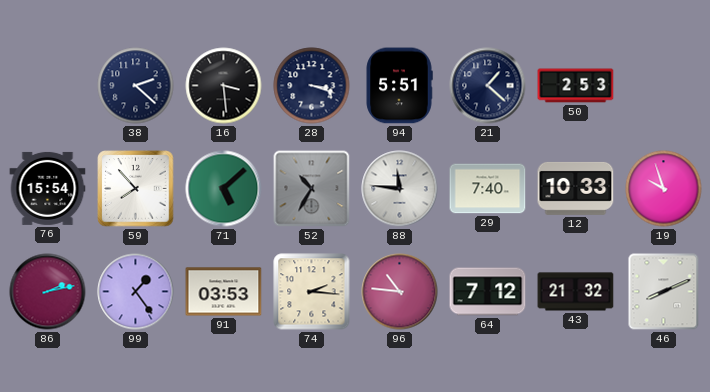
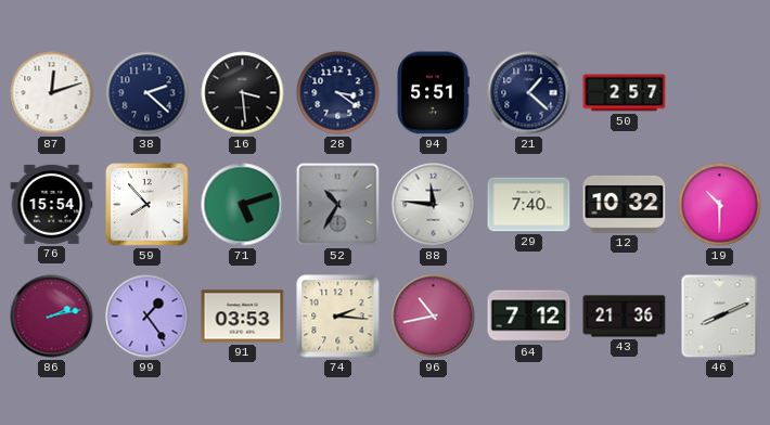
87: none -> 12:12
28: 3:18 -> 3:21
50: 2:53 -> 2:57
71: 5:08 -> 5:12
12: 10:33 -> 10:32
19: 9:57 -> 10:30
96: 10:46 -> 10:43
43: 21:32 -> 21:36
